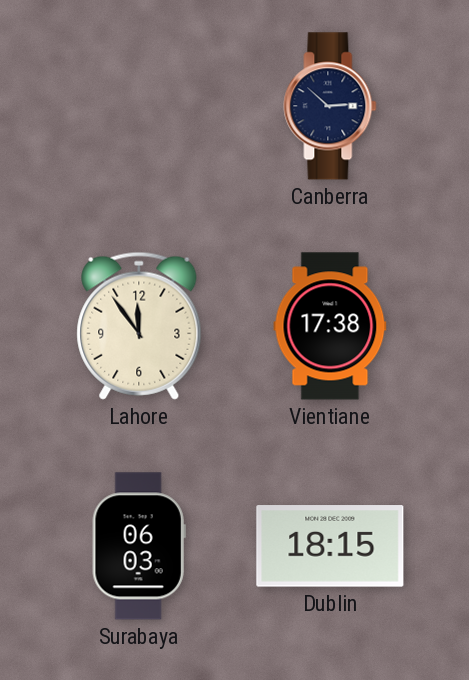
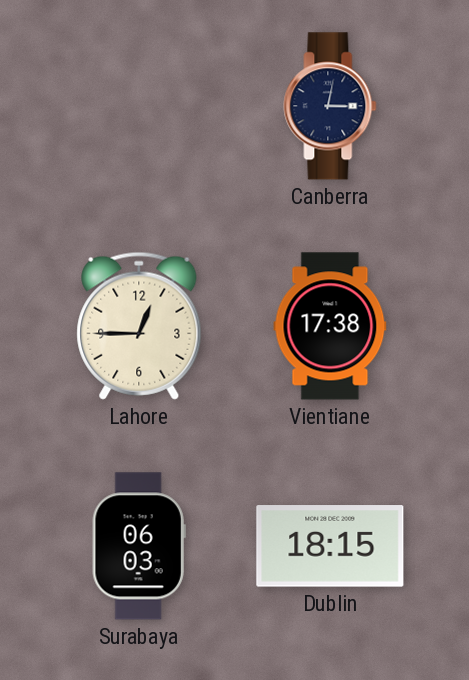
Canberra: 2:52 -> 3:02
Lahore: 11:54 -> 12:45
